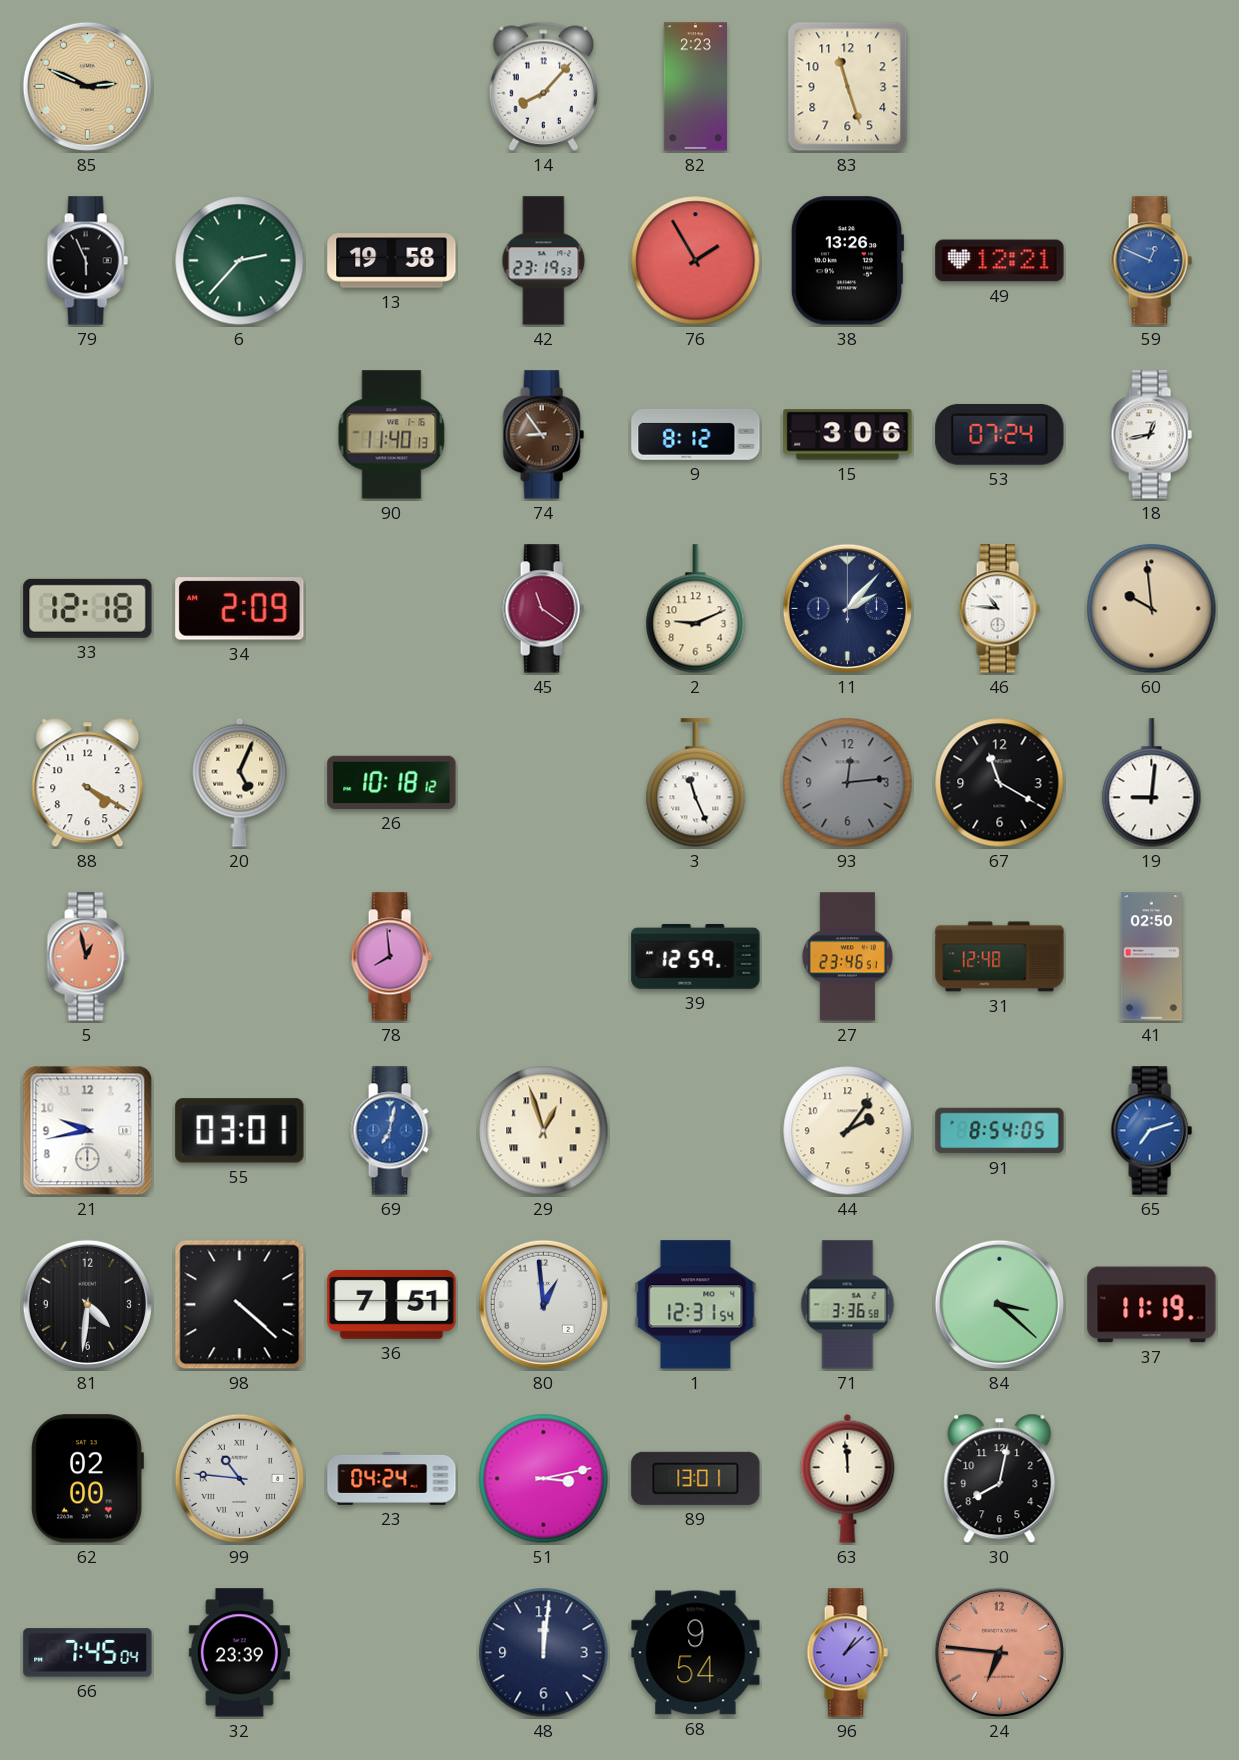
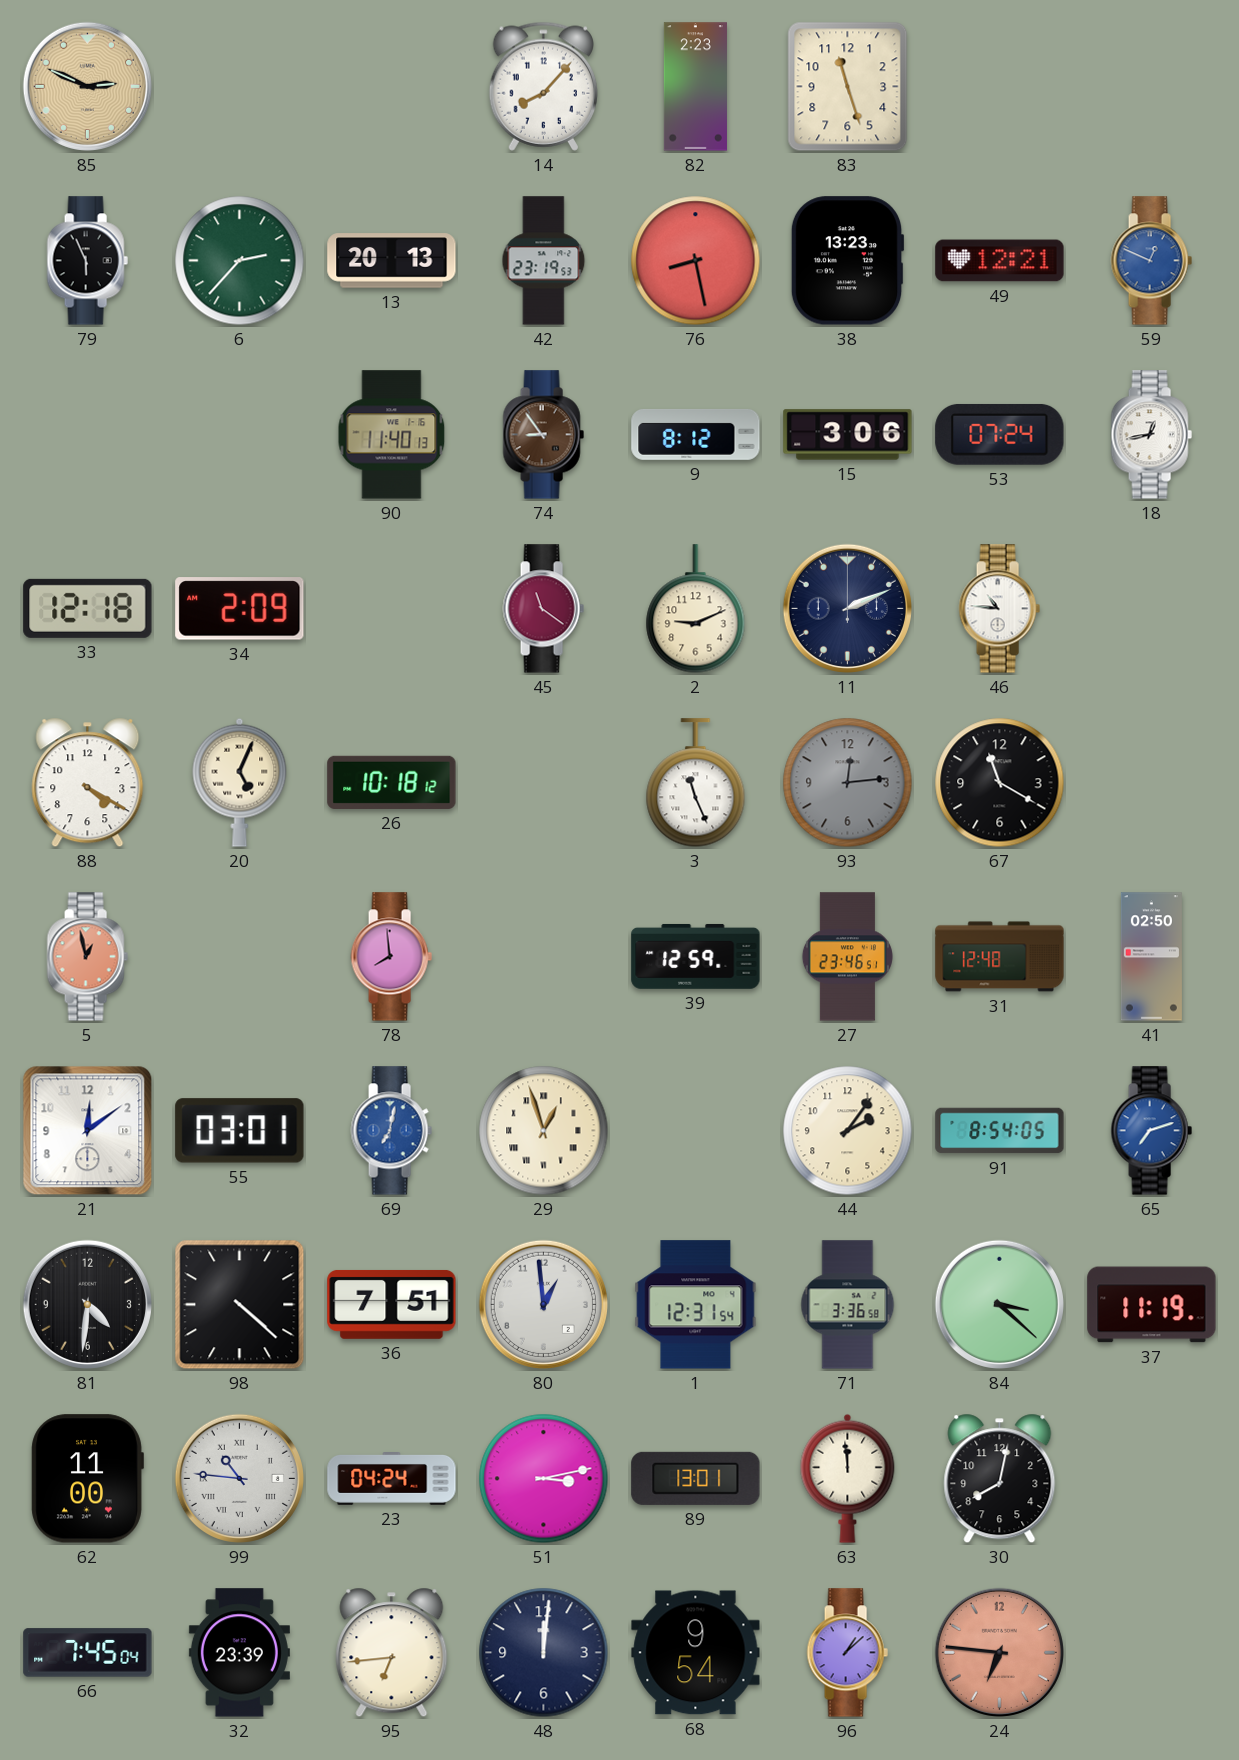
13: 19:58 -> 20:13
76: 1:55 -> 8:28
38: 13:26 -> 13:23
11: 2:07 -> 2:11
60: 9:59 -> none
19: 9:01 -> none
21: 9:43 -> 12:09
62: 02:00 -> 11:00
95: none -> 6:44
